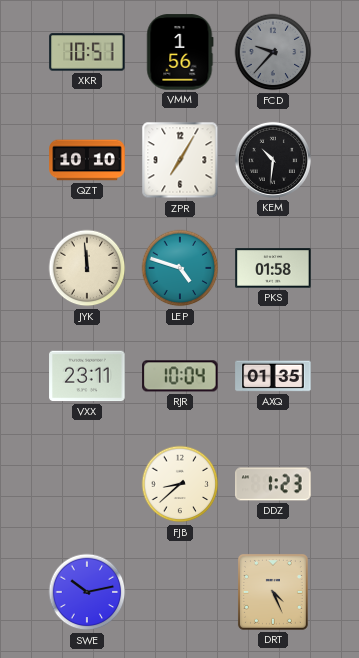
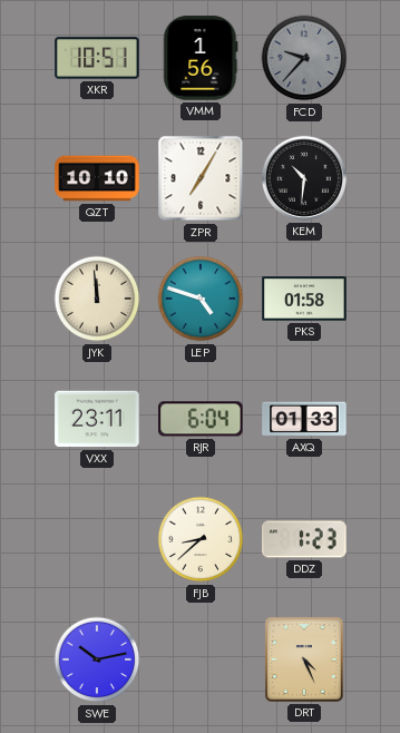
RJR: 10:04 -> 6:04
AXQ: 01:35 -> 01:33
